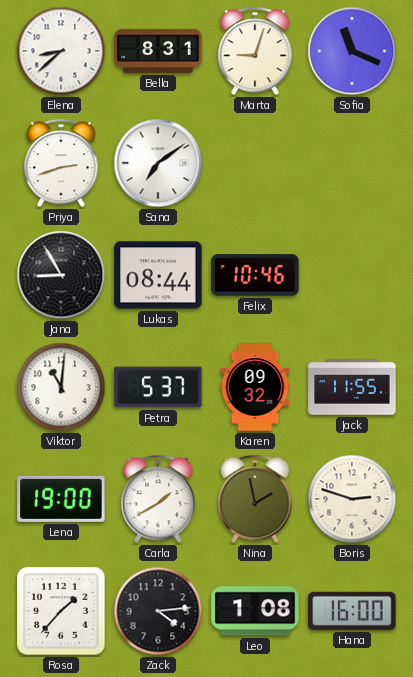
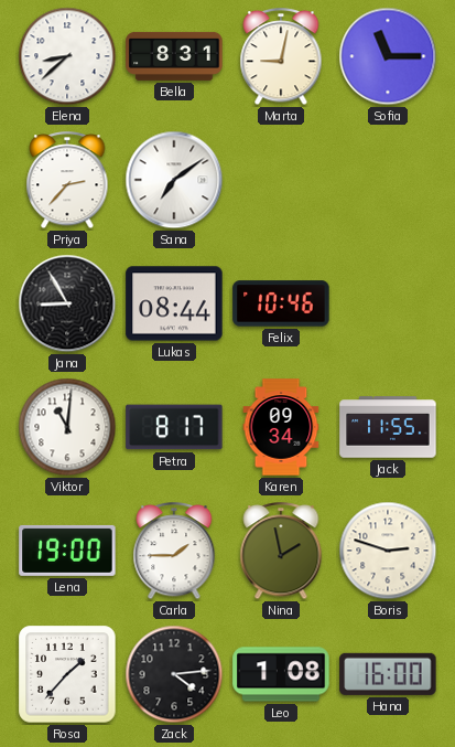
Marta: 9:03 -> 9:02
Sofia: 11:19 -> 11:15
Priya: 2:42 -> 2:37
Petra: 5:37 -> 8:17
Karen: 09:32 -> 09:34
Carla: 1:40 -> 1:45
